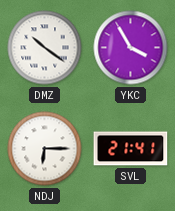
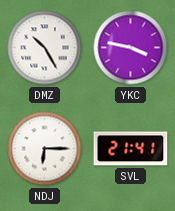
DMZ: 10:21 -> 10:25
YKC: 3:55 -> 3:47
